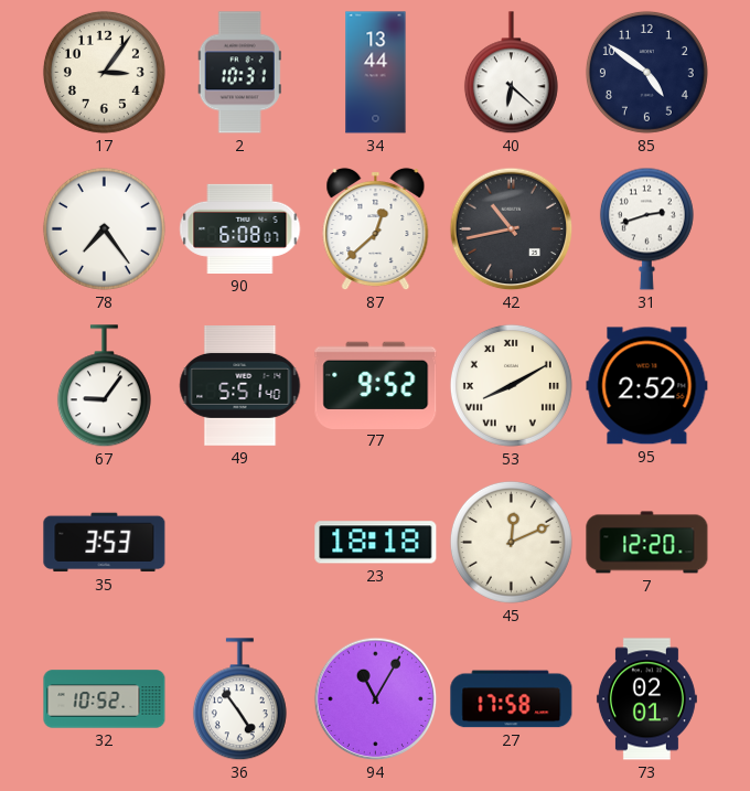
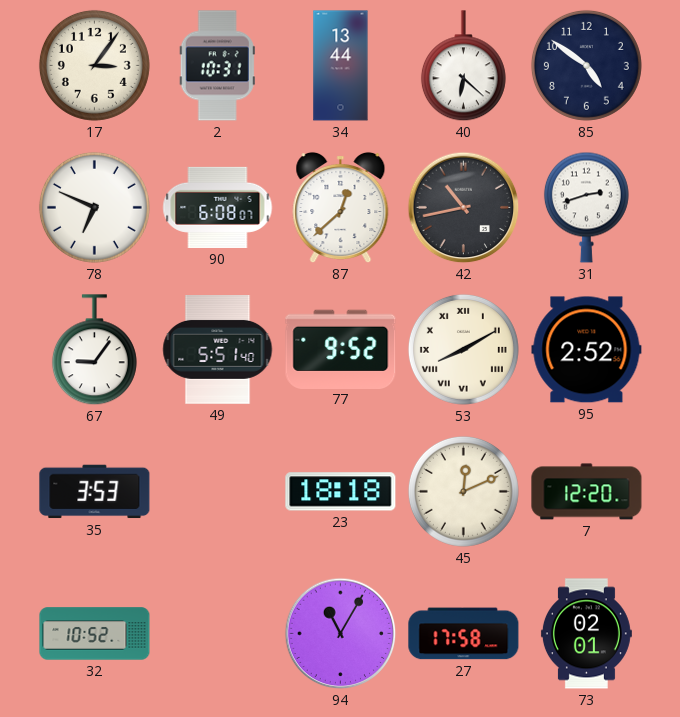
78: 7:24 -> 6:49
36: 4:54 -> none
